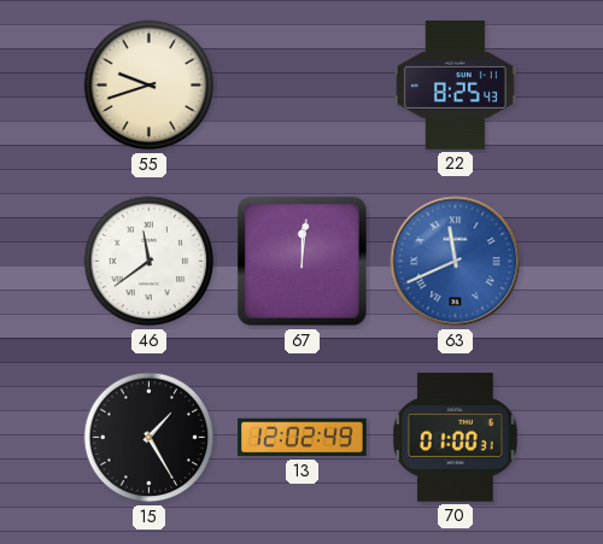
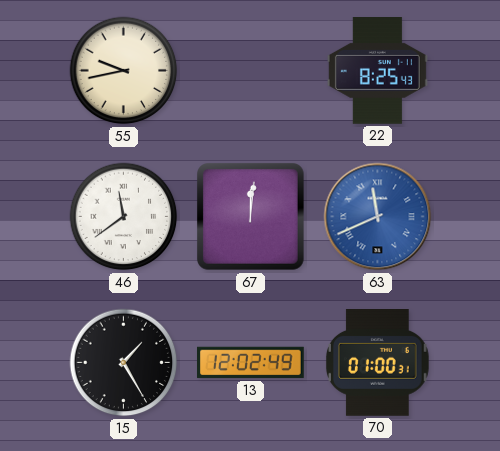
55: 9:42 -> 9:43
